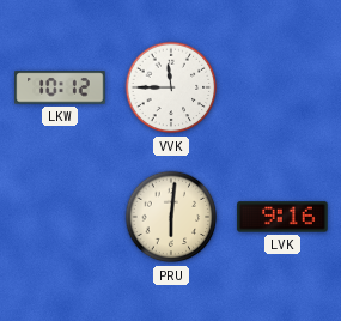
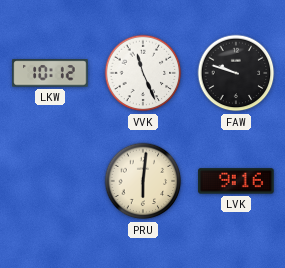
VVK: 11:45 -> 11:26
FAW: none -> 9:48
